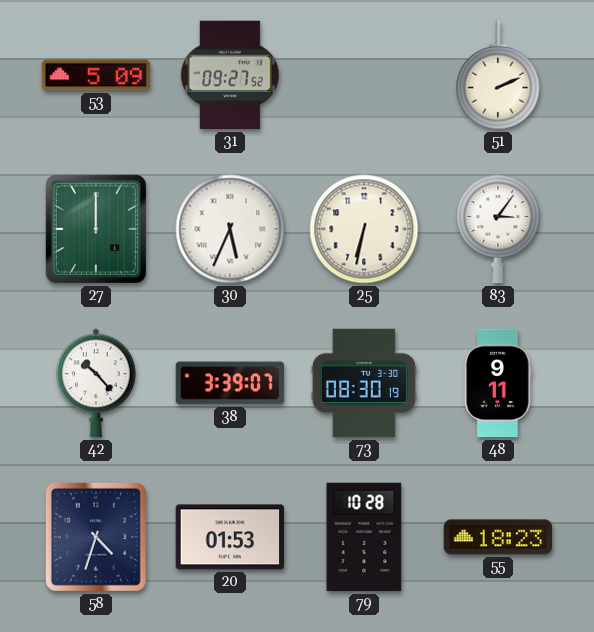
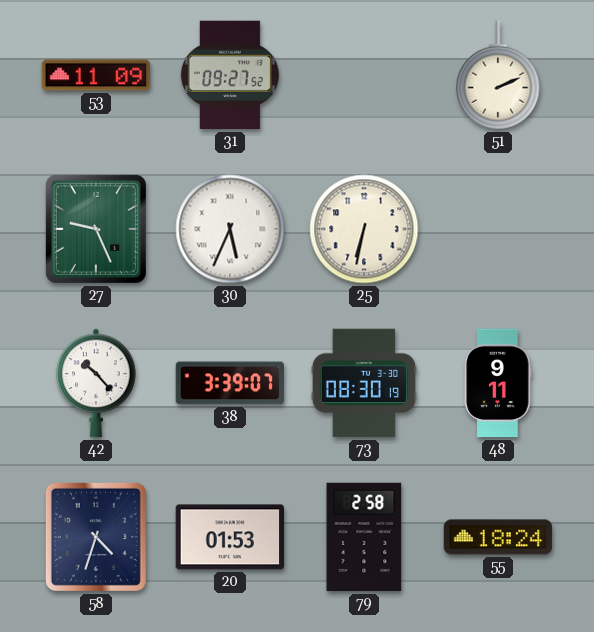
53: 5:09 -> 11:09
27: 12:00 -> 9:26
83: 3:06 -> none
79: 10:28 -> 2:58
55: 18:23 -> 18:24
